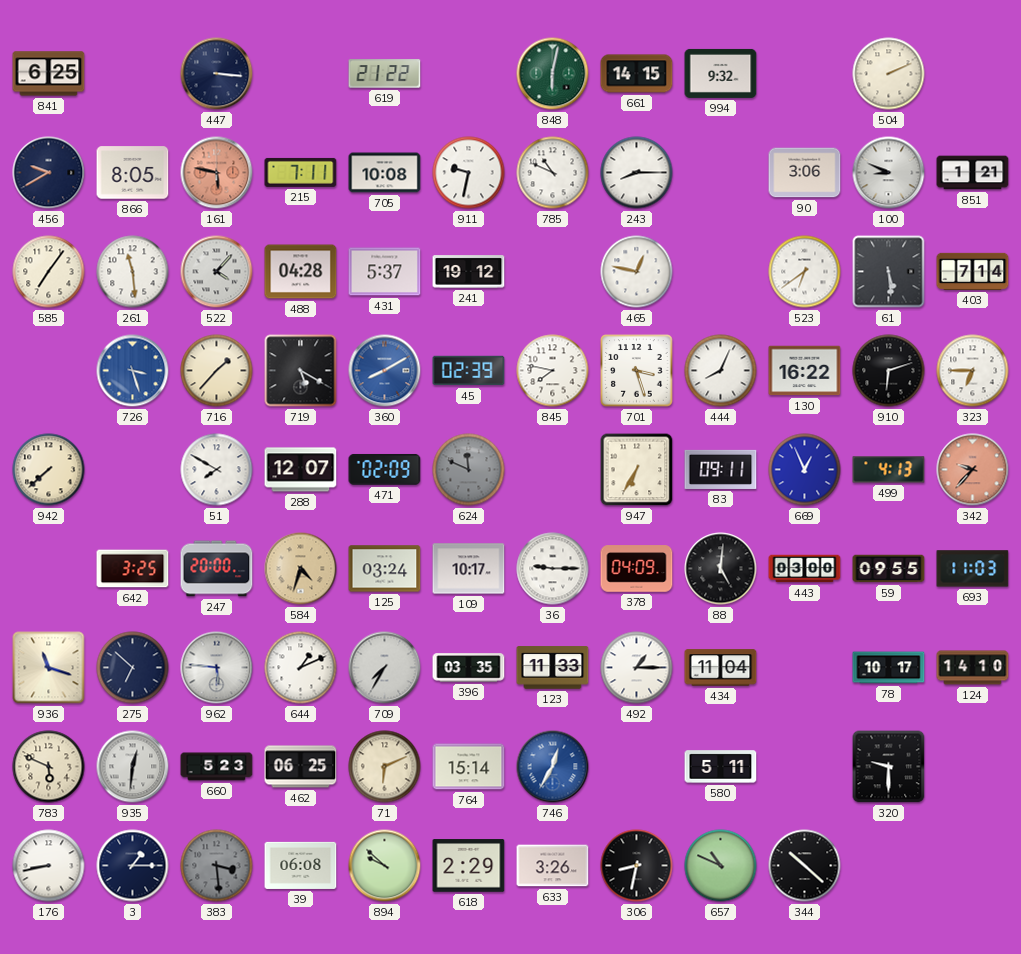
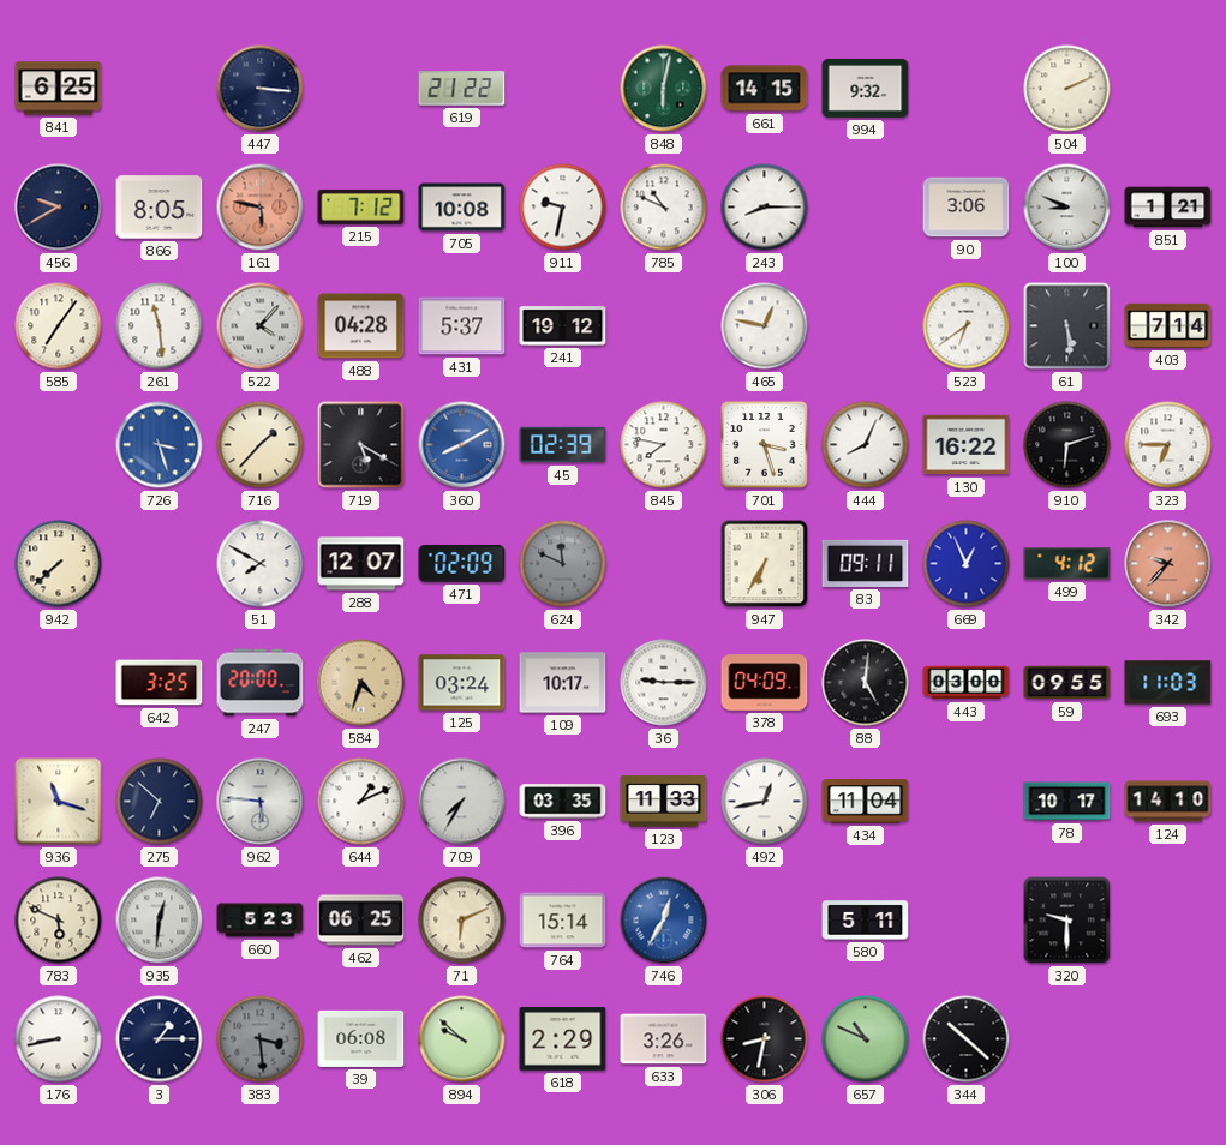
215: 7:11 -> 7:12
499: 4:13 -> 4:12
492: 1:15 -> 12:43
